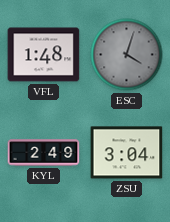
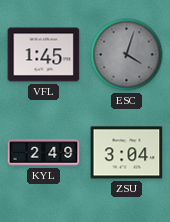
VFL: 1:48 -> 1:45
